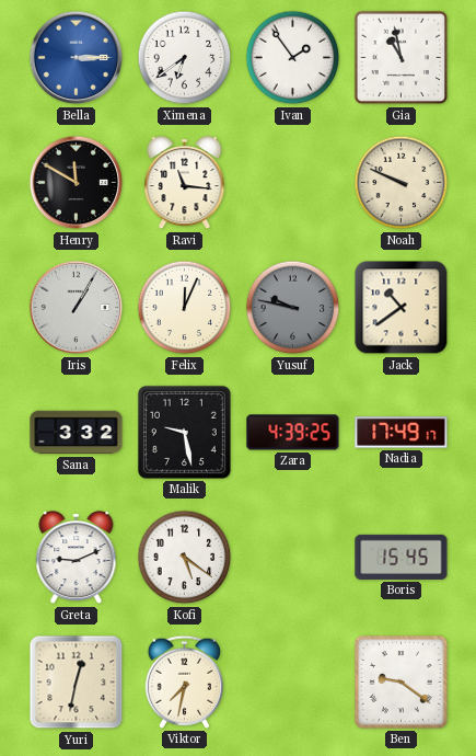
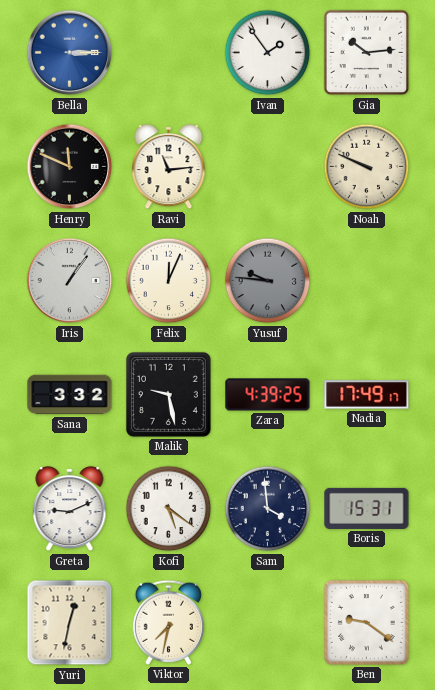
Ximena: 6:39 -> none
Gia: 10:58 -> 10:14
Henry: 11:50 -> 11:49
Ravi: 11:16 -> 11:14
Iris: 1:05 -> 1:06
Yusuf: 9:47 -> 9:46
Jack: 10:39 -> none
Sam: none -> 3:59
Boris: 15:45 -> 15:31
